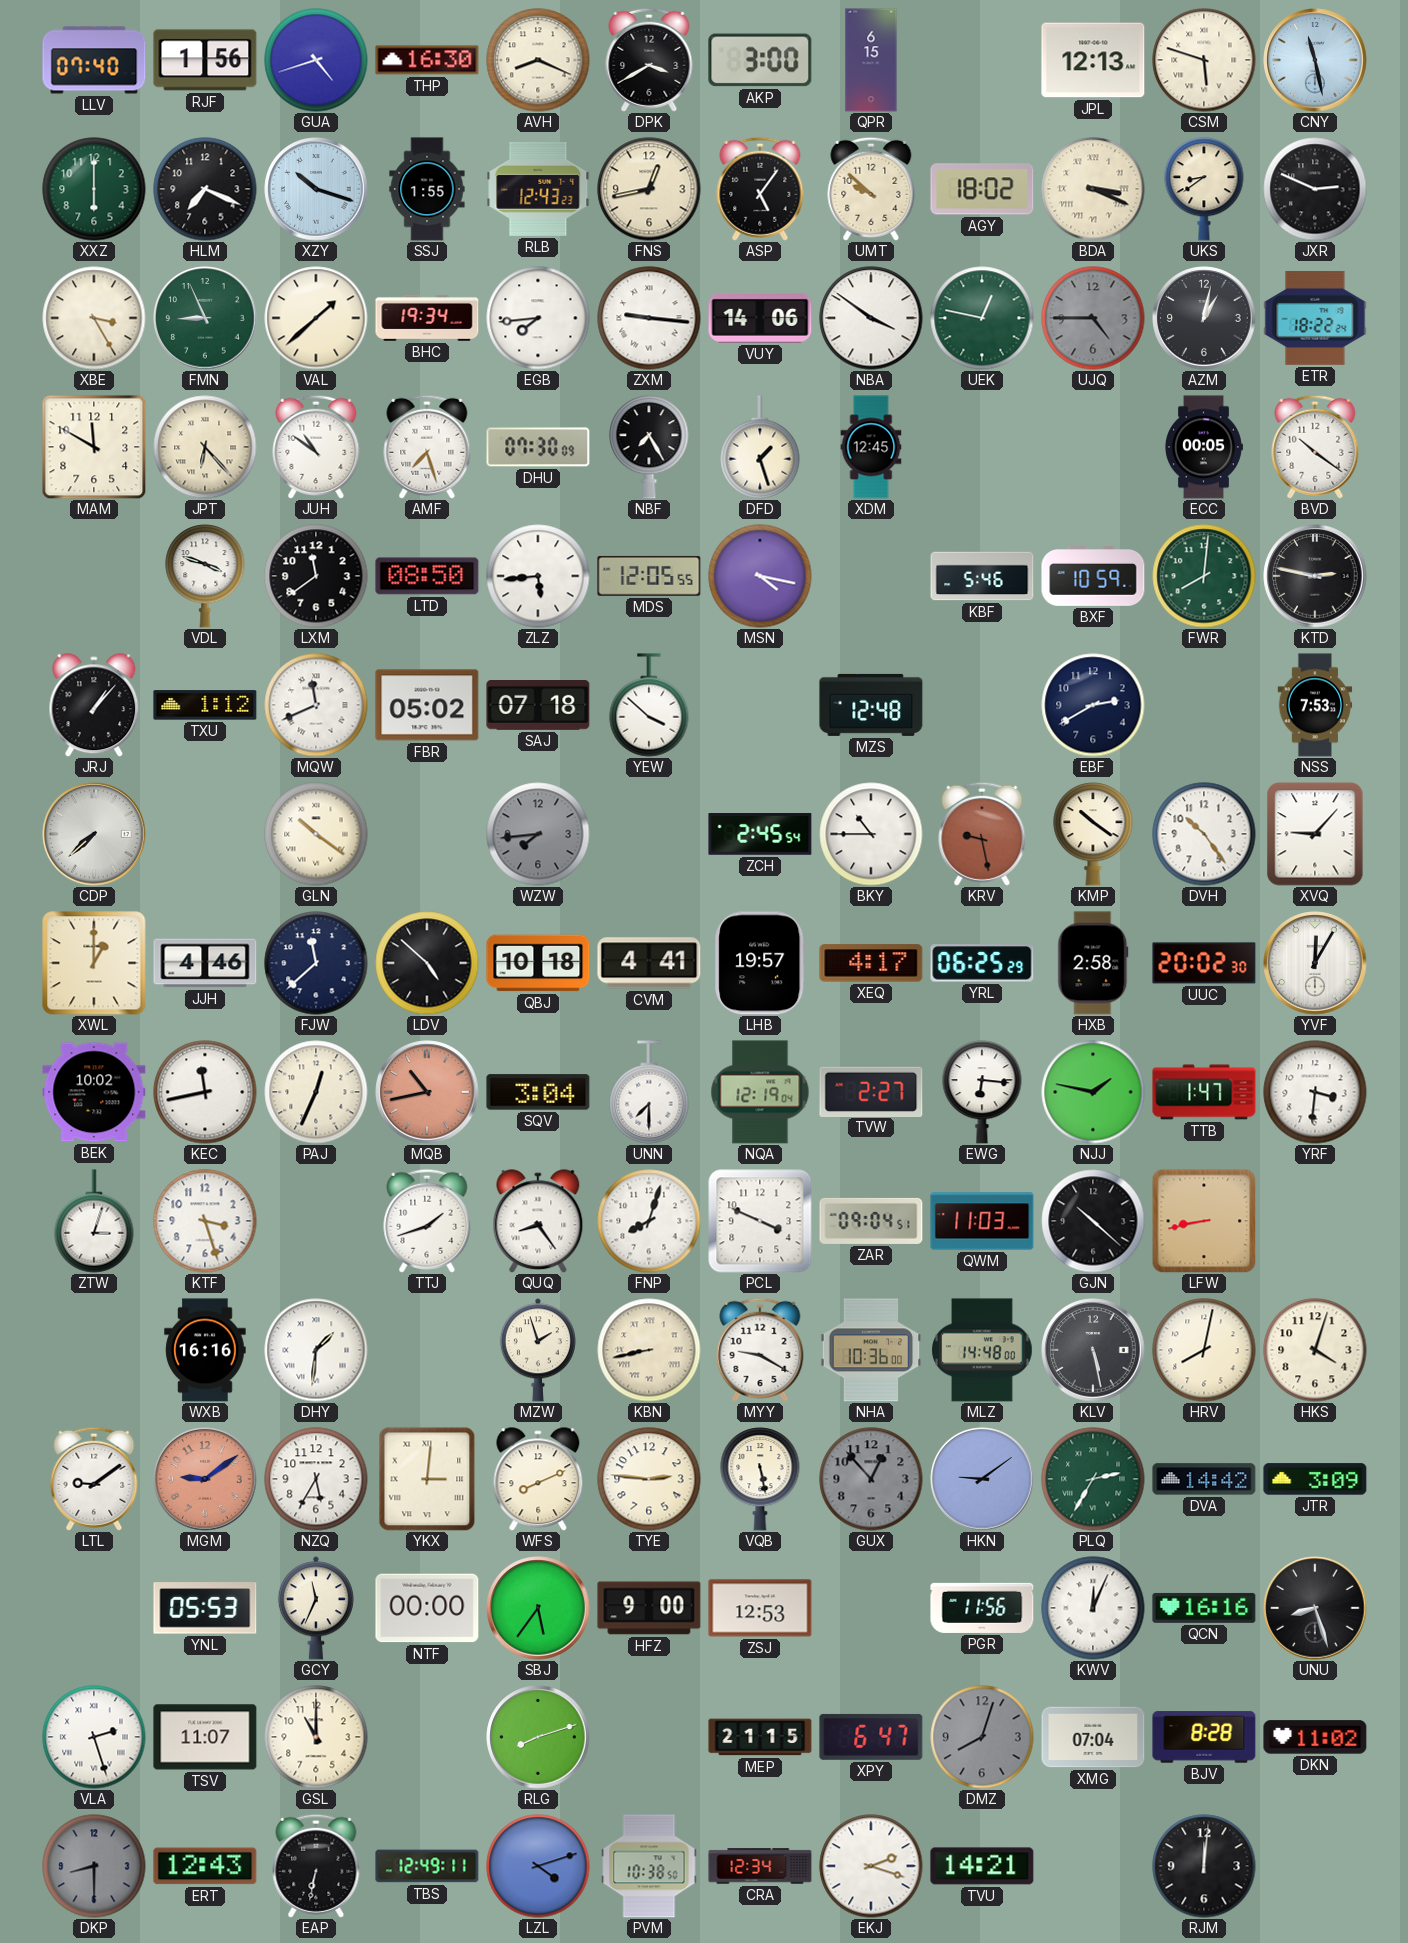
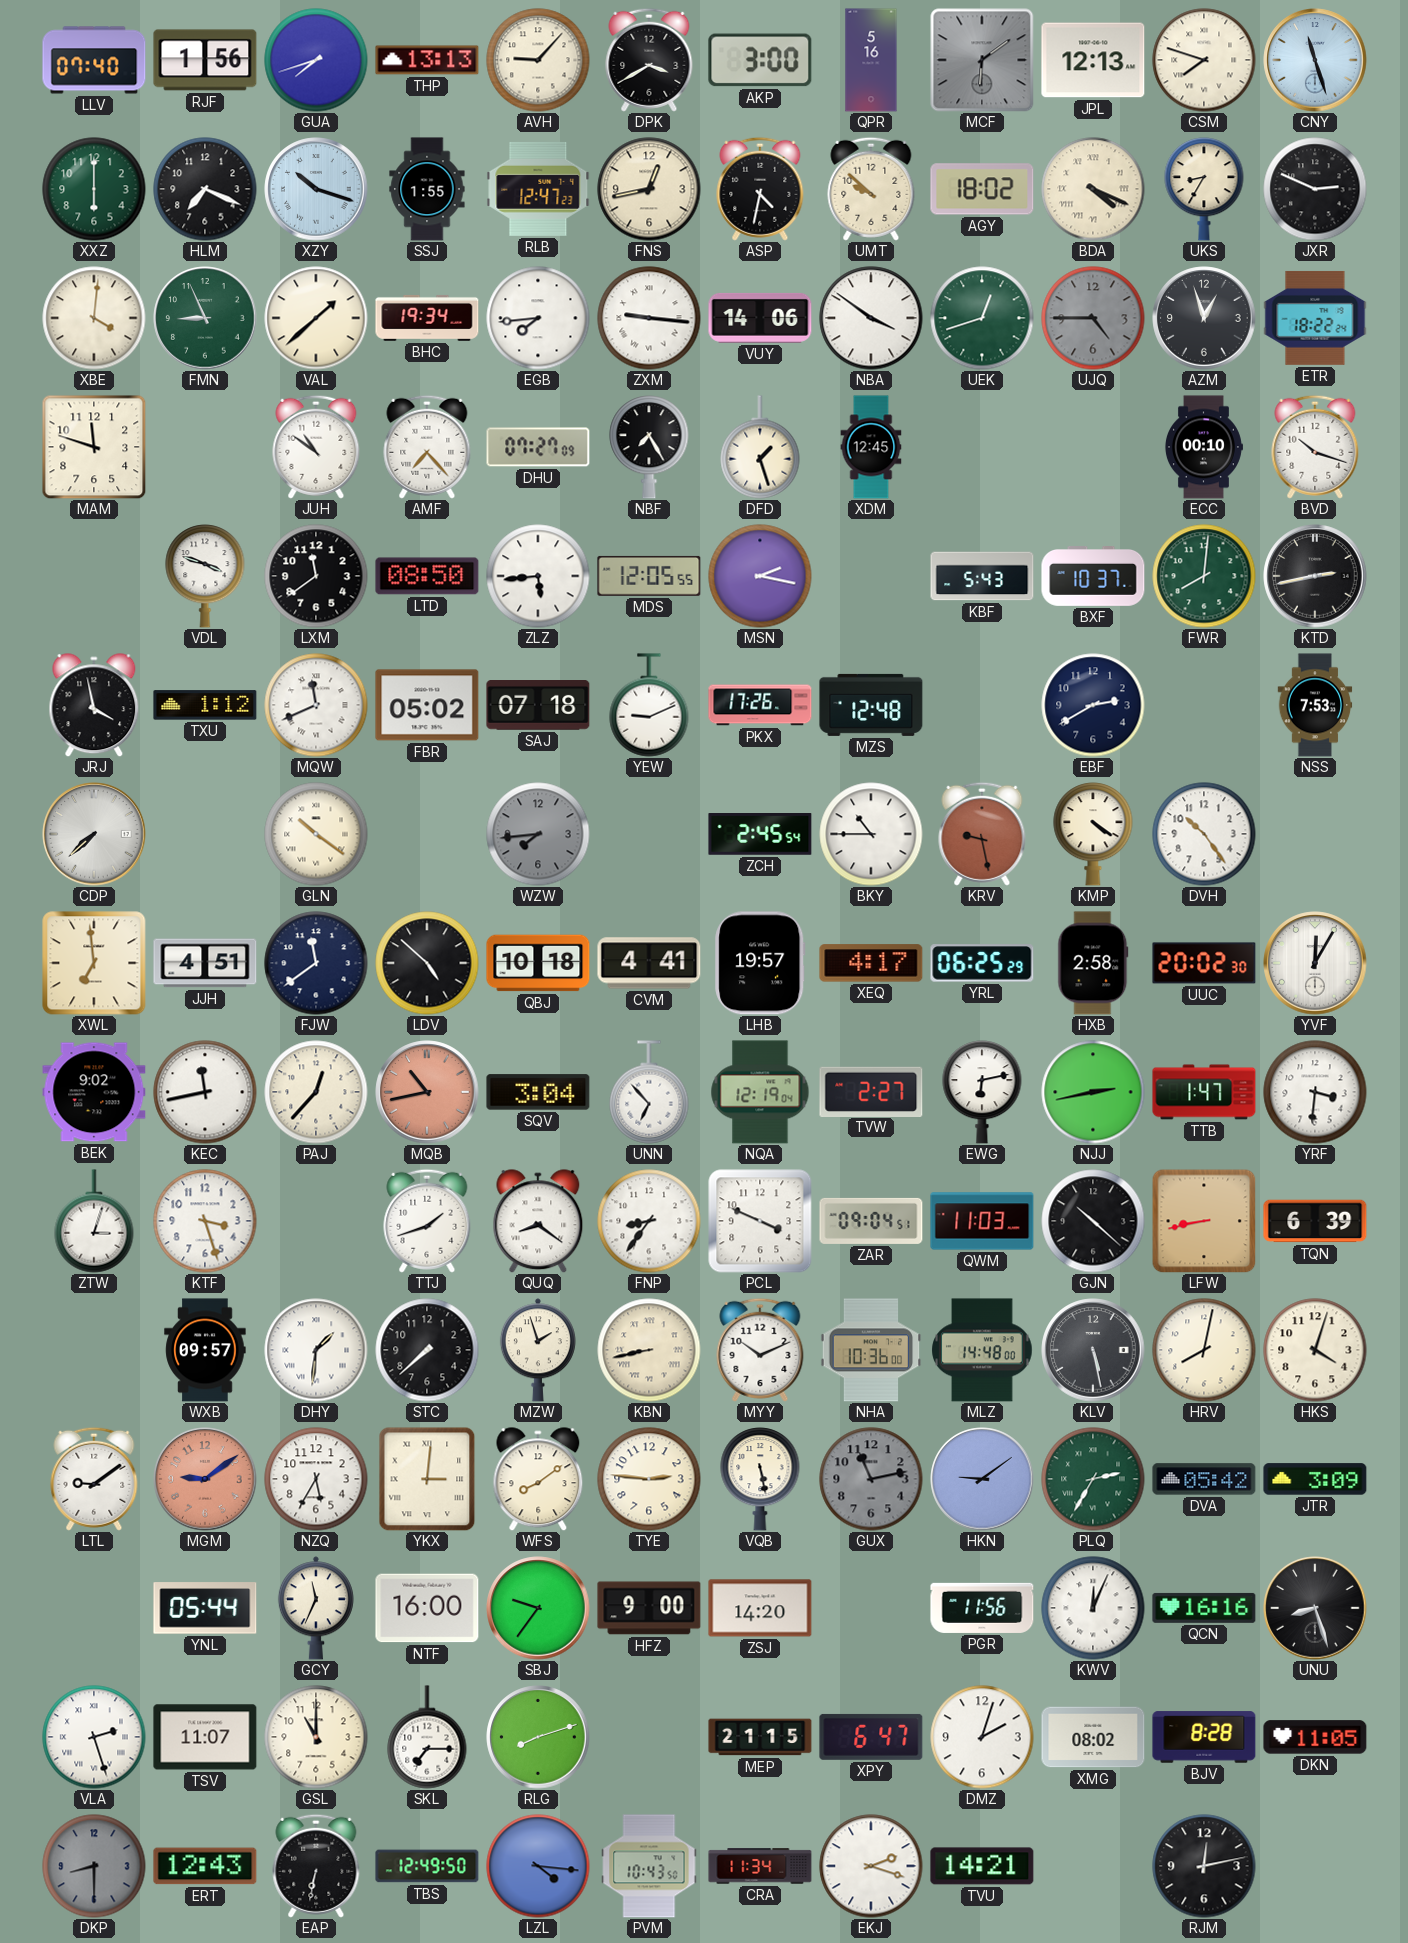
GUA: 4:42 -> 7:42
THP: 16:30 -> 13:13
AVH: 8:19 -> 9:07
QPR: 6:15 -> 5:16
MCF: none -> 6:09
CSM: 5:48 -> 7:48
CNY: 11:28 -> 11:27
RLB: 12:43 -> 12:47
ASP: 5:06 -> 4:32
BDA: 3:19 -> 4:19
UKS: 8:39 -> 8:35
XBE: 3:25 -> 4:01
UEK: 12:47 -> 12:42
AZM: 1:02 -> 12:57
MAM: 11:50 -> 11:48
JPT: 6:23 -> none
AMF: 7:27 -> 7:23
DHU: 07:30 -> 07:27
ECC: 00:05 -> 00:10
BVD: 10:21 -> 10:18
MSN: 4:17 -> 2:17
KBF: 5:46 -> 5:43
BXF: 10:59 -> 10:37
KTD: 2:47 -> 2:43
JRJ: 1:07 -> 3:58
YEW: 3:52 -> 9:11
PKX: none -> 17:26
KMP: 10:21 -> 4:21
XVQ: 9:07 -> none
XWL: 1:00 -> 6:59
JJH: 4:46 -> 4:51
FJW: 11:38 -> 11:39
BEK: 10:02 -> 9:02
PAJ: 12:34 -> 12:37
UNN: 7:30 -> 6:53
EWG: 6:16 -> 6:13
NJJ: 1:47 -> 2:43
QUQ: 8:24 -> 8:21
FNP: 8:03 -> 8:36
TQN: none -> 6:39
WXB: 16:16 -> 09:57
STC: none -> 7:38
MYY: 9:20 -> 10:11
WFS: 8:11 -> 8:09
GUX: 12:53 -> 11:13
DVA: 14:42 -> 05:42
YNL: 05:53 -> 05:44
NTF: 00:00 -> 16:00
SBJ: 5:36 -> 9:36
ZSJ: 12:53 -> 14:20
SKL: none -> 7:15
DMZ: 8:03 -> 2:03
DMZ dial: grey -> white
XMG: 07:04 -> 08:02
DKN: 11:02 -> 11:05
TBS: 12:49:11 -> 12:49:50
LZL: 4:12 -> 4:16
PVM: 10:38 -> 10:43
CRA: 12:34 -> 11:34
RJM: 12:01 -> 12:13
